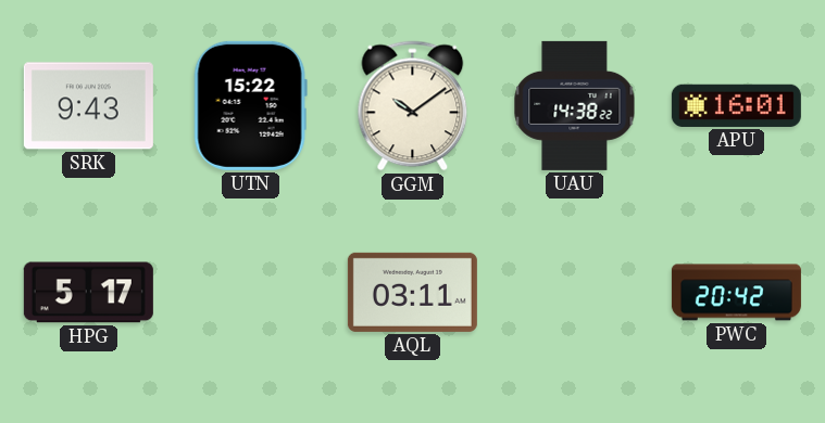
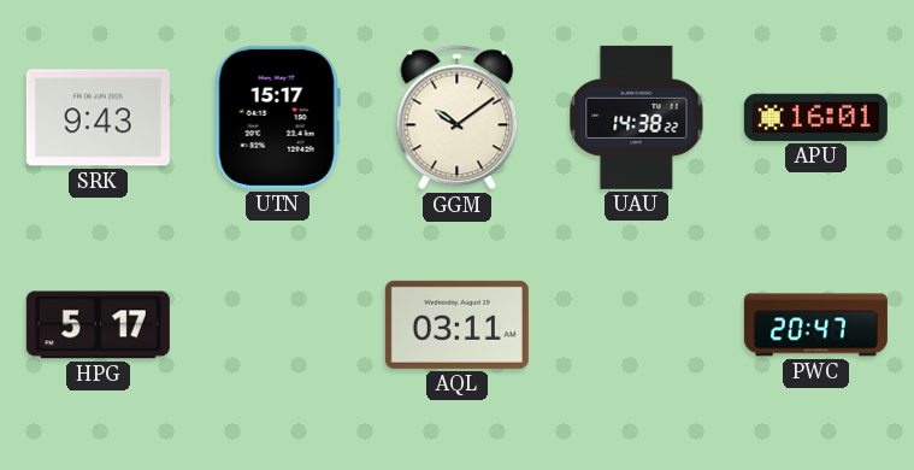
UTN: 15:22 -> 15:17
PWC: 20:42 -> 20:47
